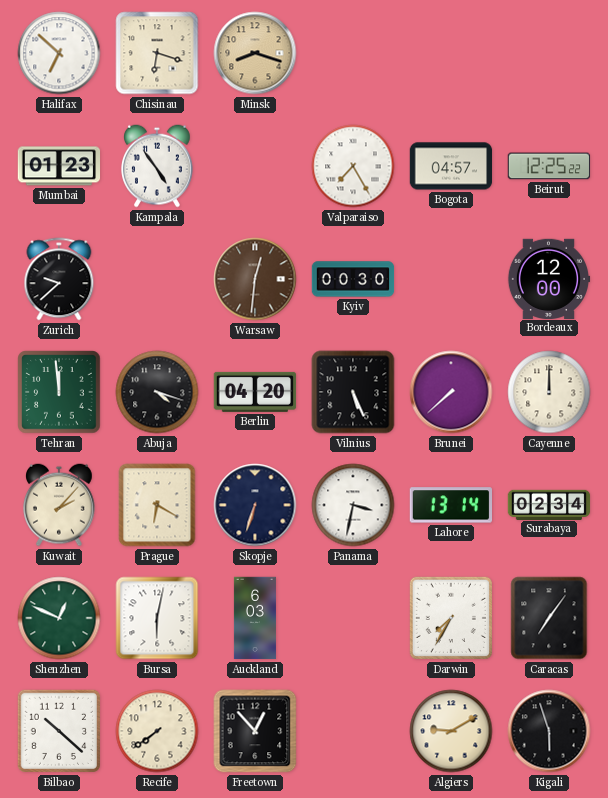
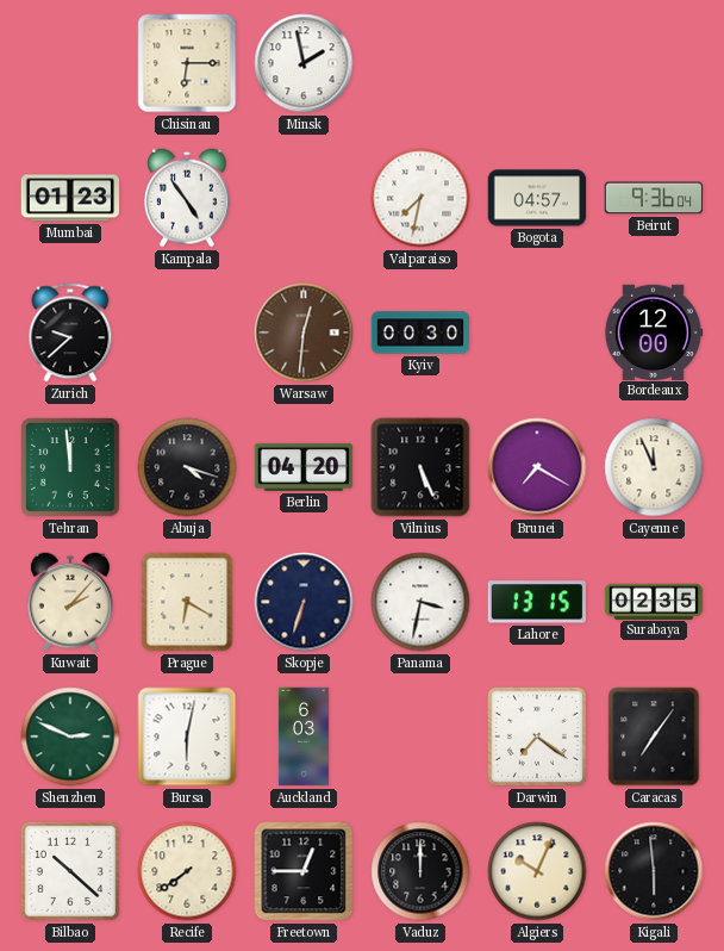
Halifax: 6:52 -> none
Chisinau: 6:18 -> 6:15
Minsk: 8:18 -> 1:58
Minsk dial: champagne -> white
Valparaiso: 7:25 -> 7:32
Beirut: 12:25 -> 9:36
Brunei: 7:38 -> 7:20
Cayenne: 12:00 -> 11:56
Lahore: 13:14 -> 13:15
Surabaya: 02:34 -> 02:35
Shenzhen: 12:49 -> 2:49
Darwin: 7:35 -> 7:21
Freetown: 12:53 -> 12:45
Vaduz: none -> 12:00
Algiers: 9:10 -> 10:04
Kigali: 5:57 -> 5:59
